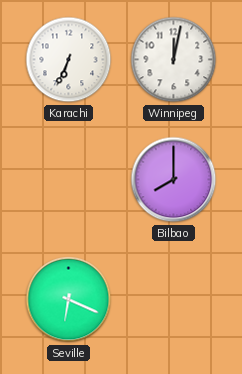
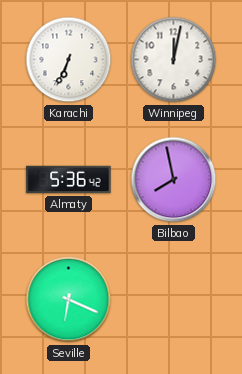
Almaty: none -> 5:36
Bilbao: 8:00 -> 7:58
